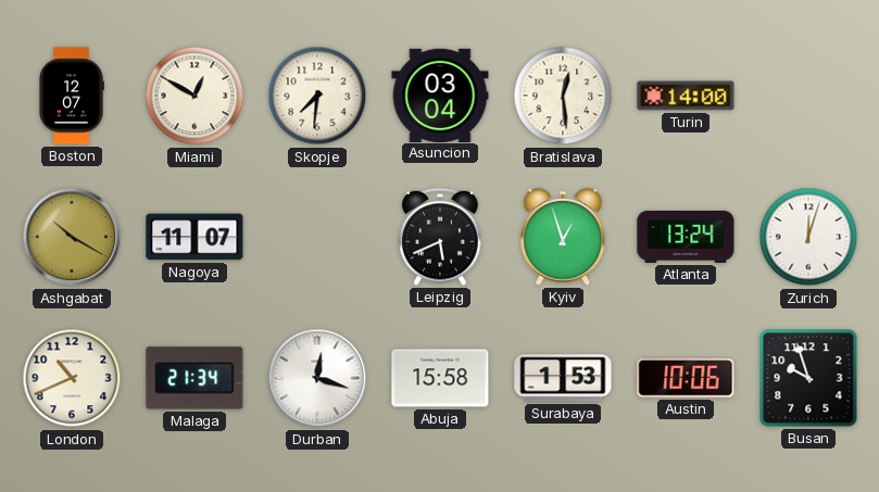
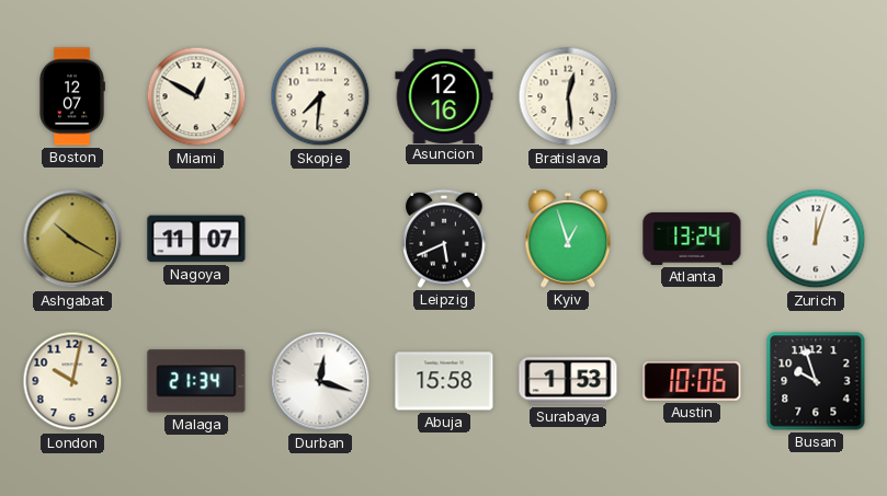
Asuncion: 03:04 -> 12:16
Turin: 14:00 -> none
London: 10:41 -> 10:02
